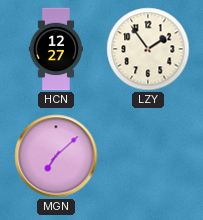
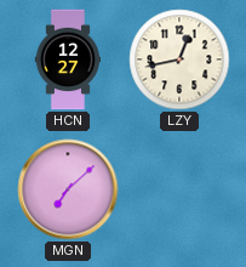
LZY: 1:54 -> 12:43
